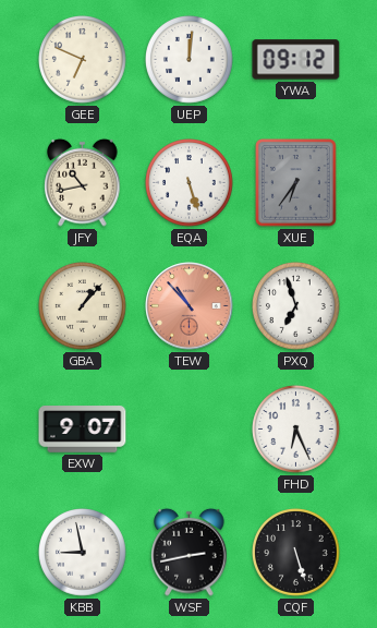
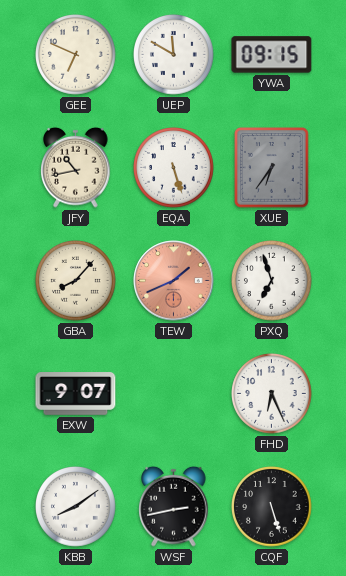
UEP: 12:01 -> 11:50
YWA: 09:12 -> 09:15
GBA: 1:07 -> 8:07
TEW: 10:53 -> 1:41
KBB: 8:58 -> 8:09
